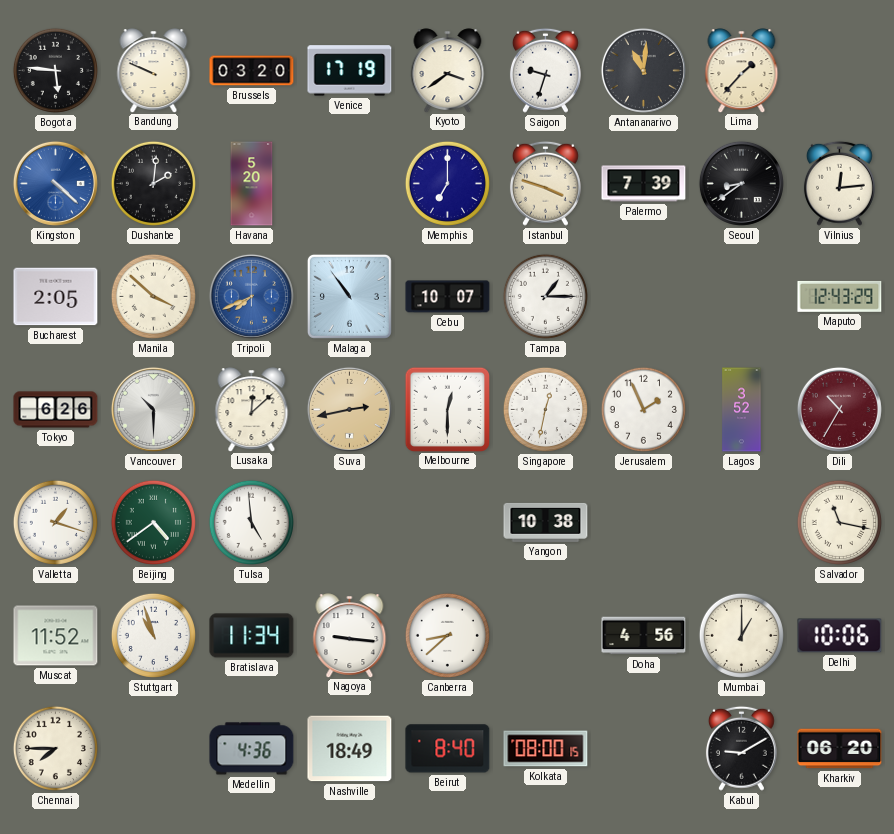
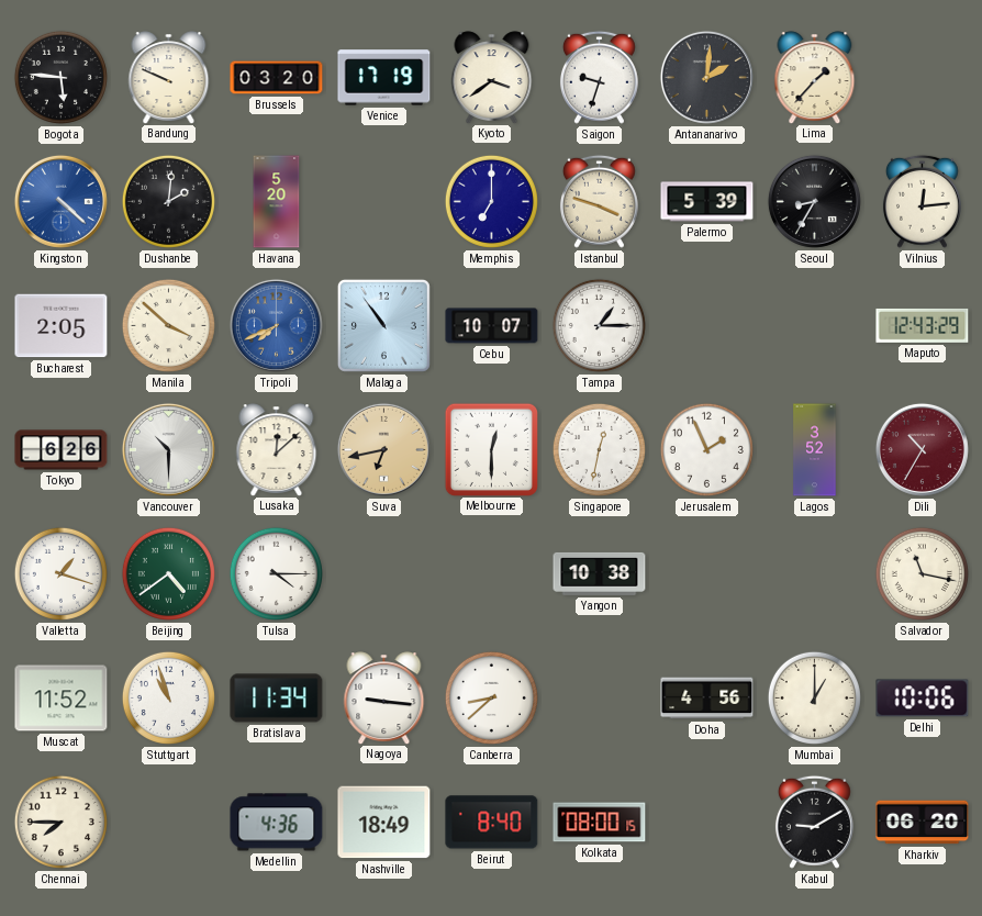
Antananarivo: 11:01 -> 2:01
Palermo: 7:39 -> 5:39
Seoul: 8:39 -> 8:35
Suva: 2:43 -> 6:43
Tulsa: 4:59 -> 4:15
